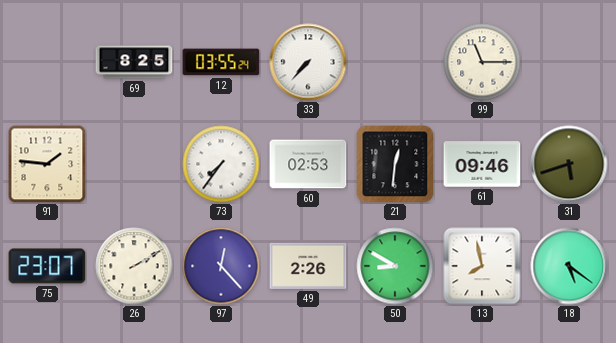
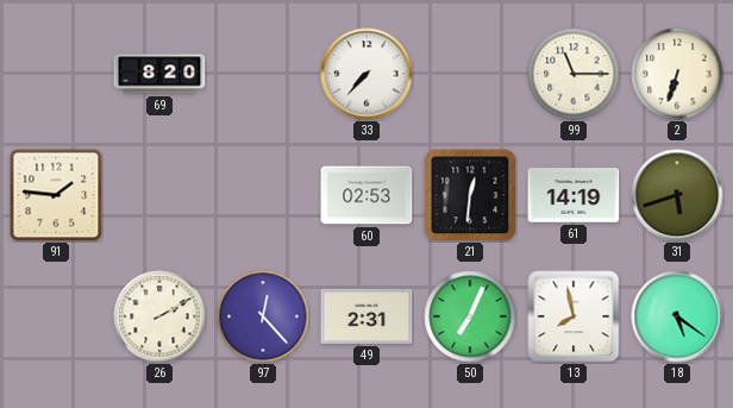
69: 8:25 -> 8:20
12: 03:55 -> none
2: none -> 6:33
73: 7:36 -> none
61: 09:46 -> 14:19
75: 23:07 -> none
49: 2:26 -> 2:31
50: 8:50 -> 7:04
